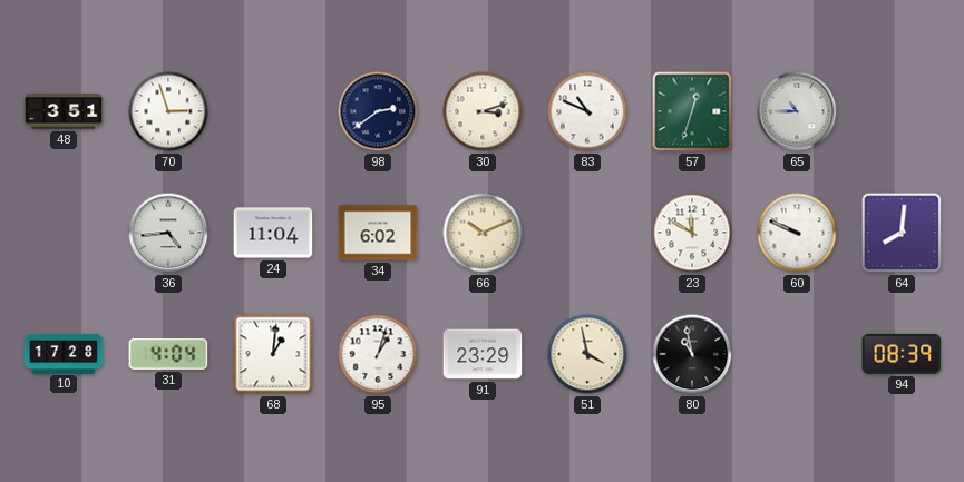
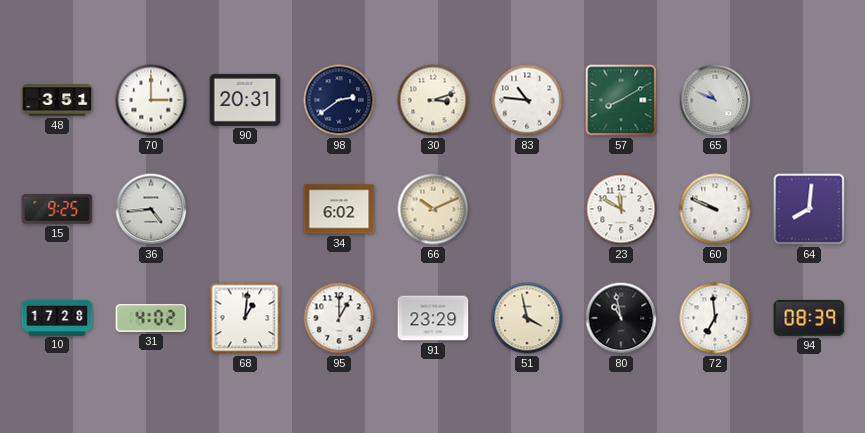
70: 2:57 -> 3:00
90: none -> 20:31
83: 10:49 -> 10:46
57: 12:33 -> 8:10
65: 10:45 -> 10:49
15: none -> 9:25
24: 11:04 -> none
31: 4:04 -> 4:02
95: 1:03 -> 1:00
72: none -> 6:59
